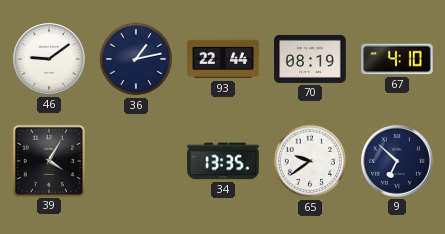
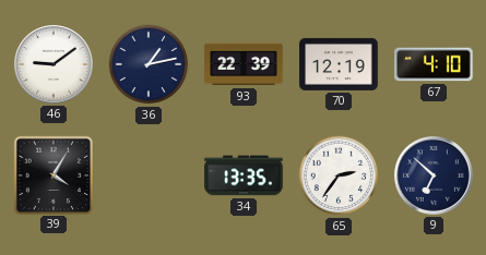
93: 22:44 -> 22:39
70: 08:19 -> 12:19
65: 9:39 -> 2:36
